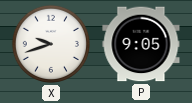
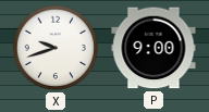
P: 9:05 -> 9:00
